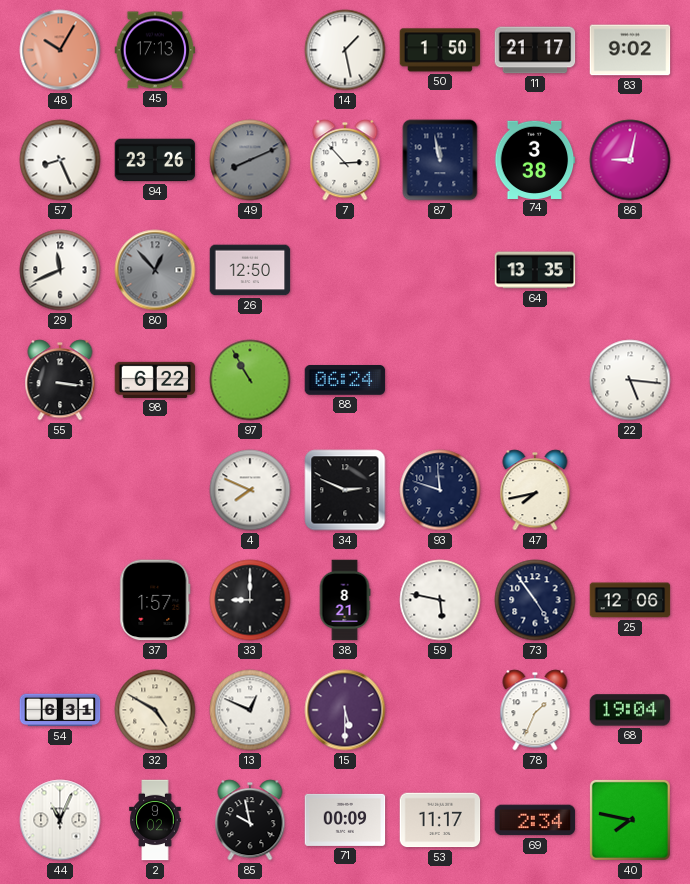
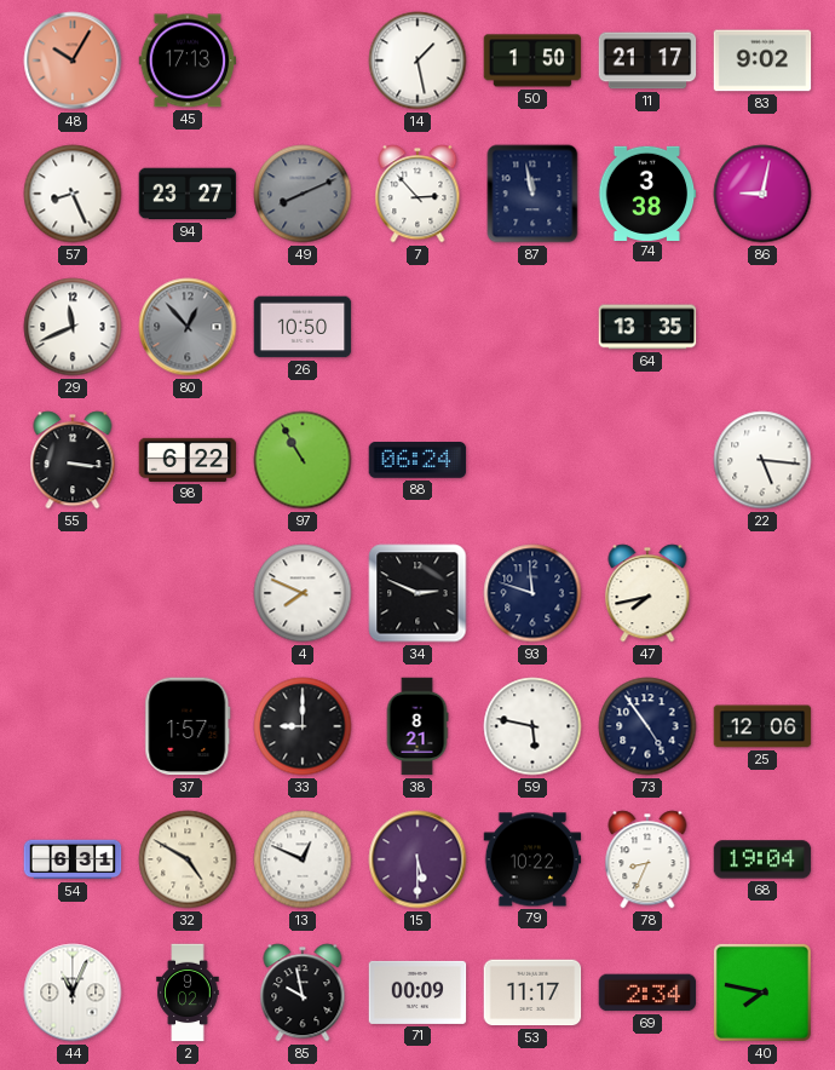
94: 23:26 -> 23:27
26: 12:50 -> 10:50
79: none -> 10:22
78: 1:34 -> 8:34
